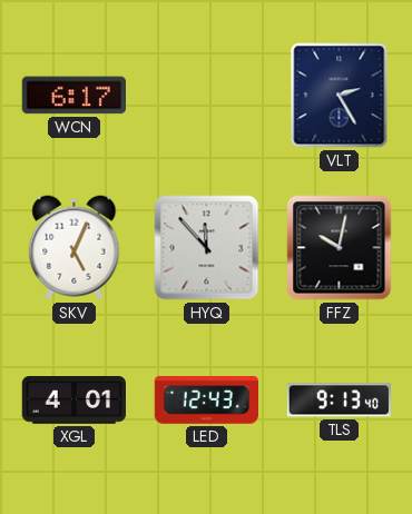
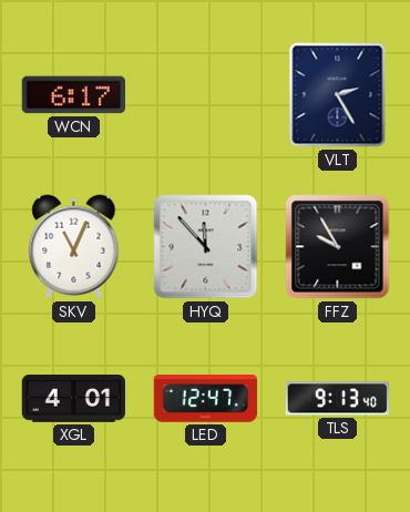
SKV: 5:04 -> 11:04
FFZ: 10:02 -> 9:55
LED: 12:43 -> 12:47
